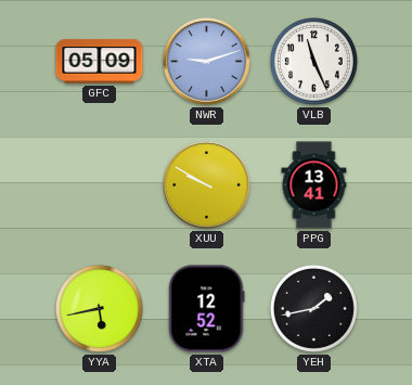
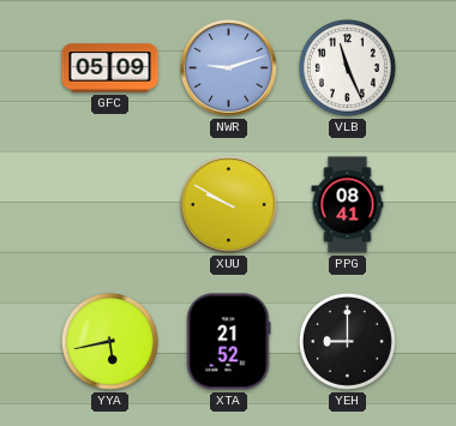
PPG: 13:41 -> 08:41
XTA: 12:52 -> 21:52
YEH: 1:43 -> 9:00
